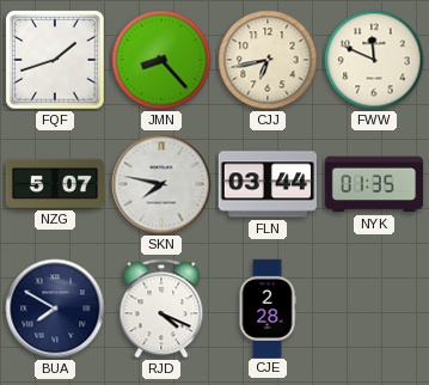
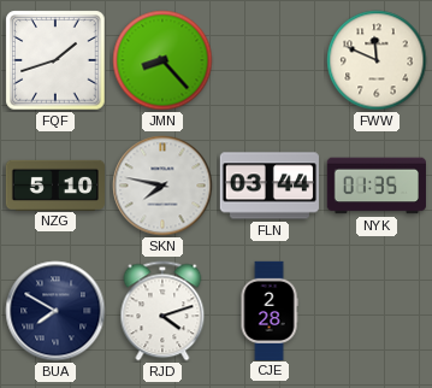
CJJ: 6:43 -> none
NZG: 5:07 -> 5:10
RJD: 4:19 -> 4:12
